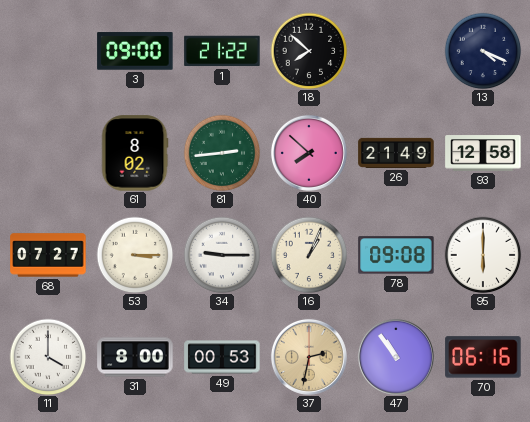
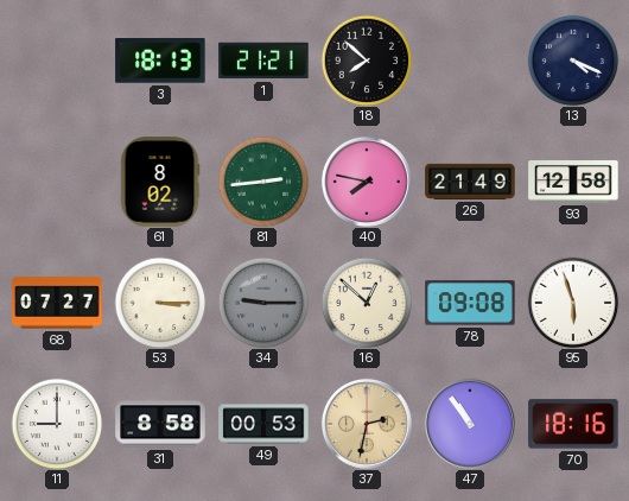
3: 09:00 -> 18:13
1: 21:22 -> 21:21
40: 7:52 -> 7:47
34 dial: white -> grey
16: 1:04 -> 12:52
95: 6:00 -> 5:57
11: 4:00 -> 9:00
31: 8:00 -> 8:58
70: 06:16 -> 18:16
